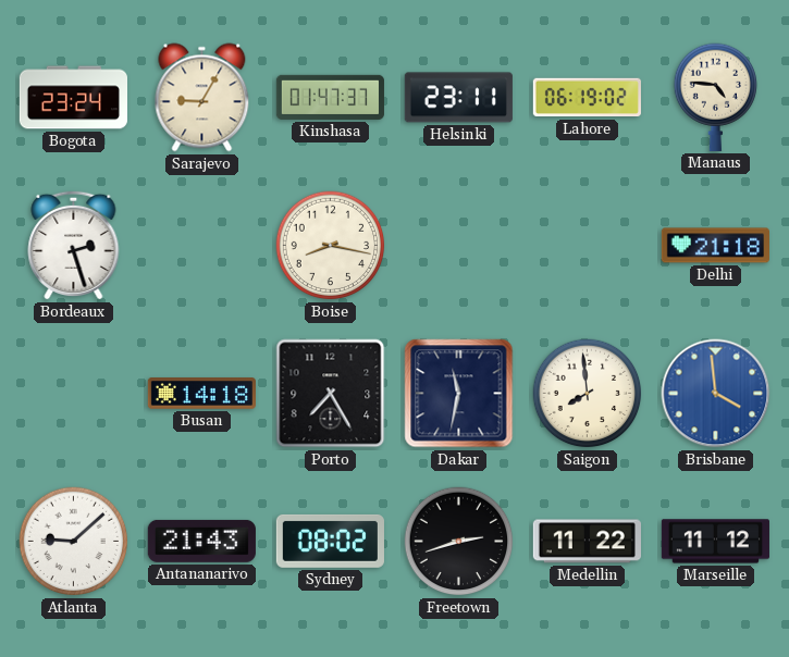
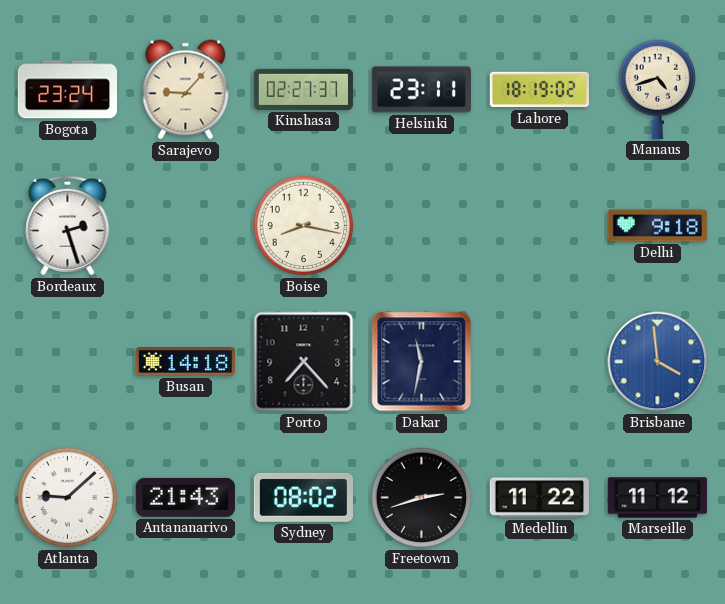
Sarajevo: 9:05 -> 9:07
Kinshasa: 01:47 -> 02:27
Lahore: 06:19 -> 18:19
Manaus: 4:46 -> 4:42
Delhi: 21:18 -> 9:18
Porto: 7:25 -> 7:23
Saigon: 7:59 -> none
